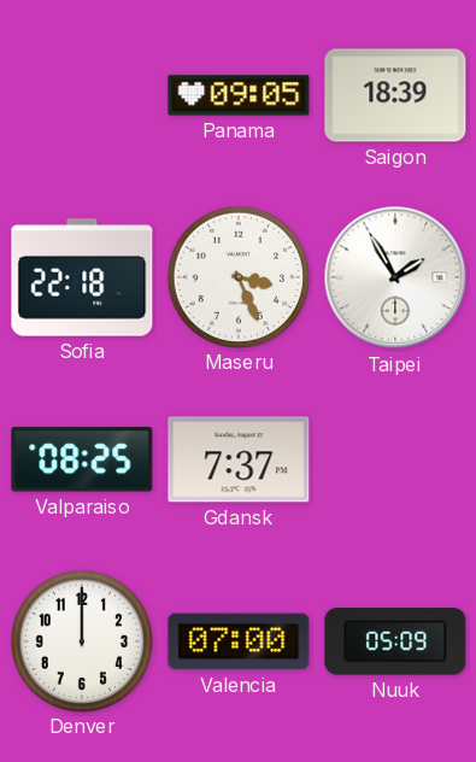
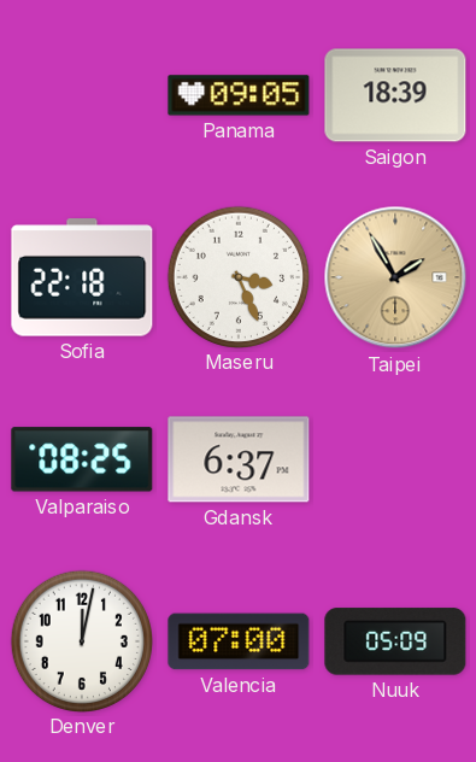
Taipei dial: white -> champagne
Gdansk: 7:37 -> 6:37
Denver: 12:00 -> 12:02
